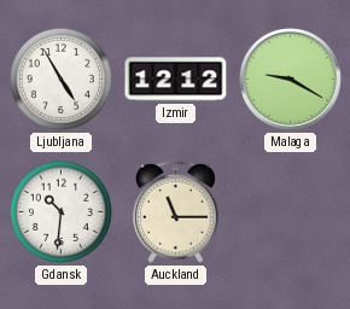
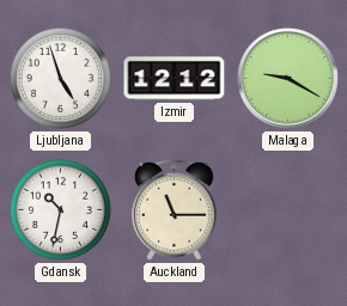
Ljubljana: 4:55 -> 4:57
Gdansk: 10:31 -> 10:32
